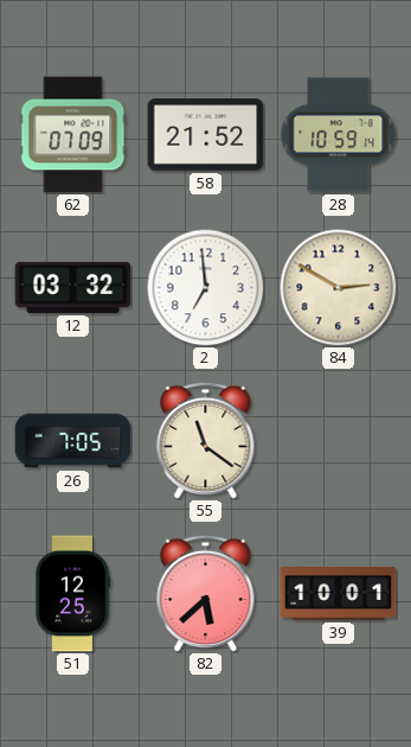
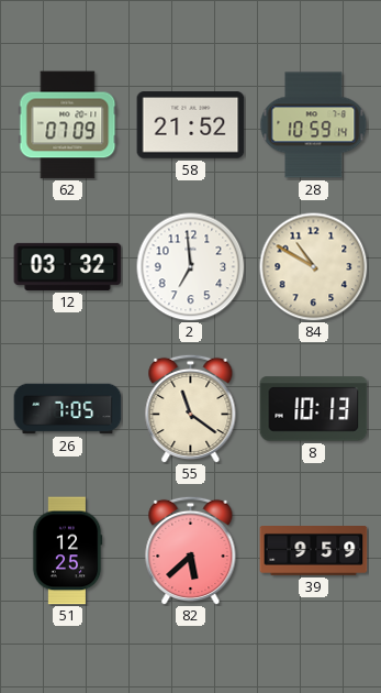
84: 2:50 -> 10:50
8: none -> 10:13
39: 10:01 -> 9:59
